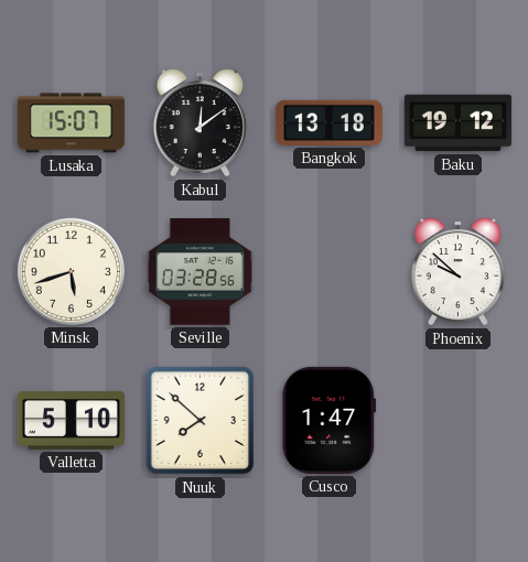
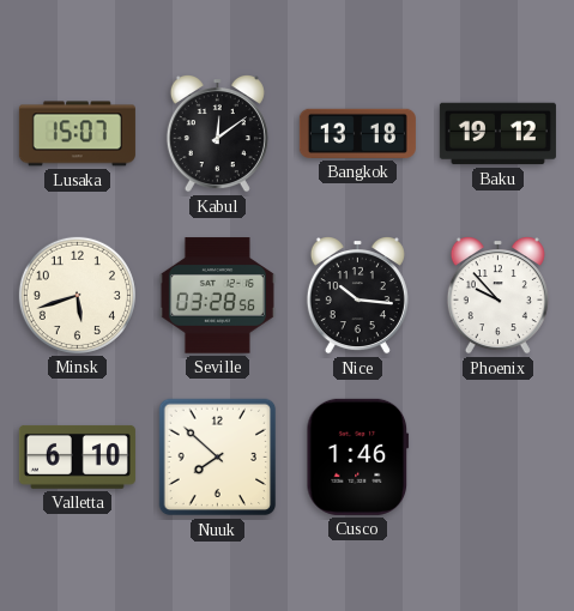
Nice: none -> 10:16
Phoenix: 9:52 -> 9:53
Valletta: 5:10 -> 6:10
Cusco: 1:47 -> 1:46
